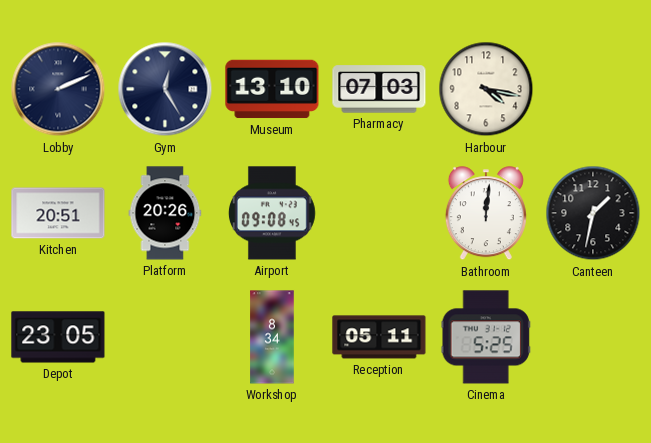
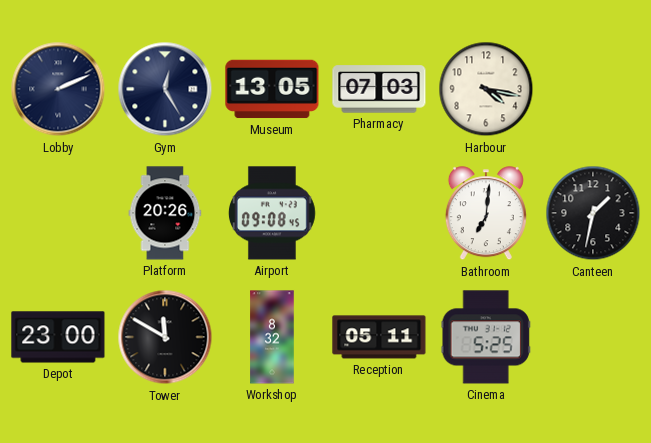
Museum: 13:10 -> 13:05
Kitchen: 20:51 -> none
Bathroom: 12:01 -> 7:01
Depot: 23:05 -> 23:00
Tower: none -> 11:50
Workshop: 8:34 -> 8:32
